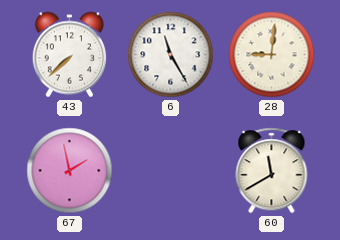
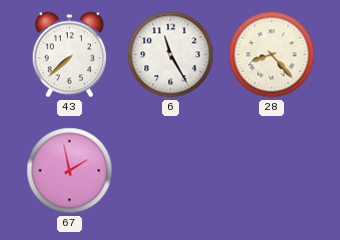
28: 9:01 -> 8:23
60: 11:40 -> none
